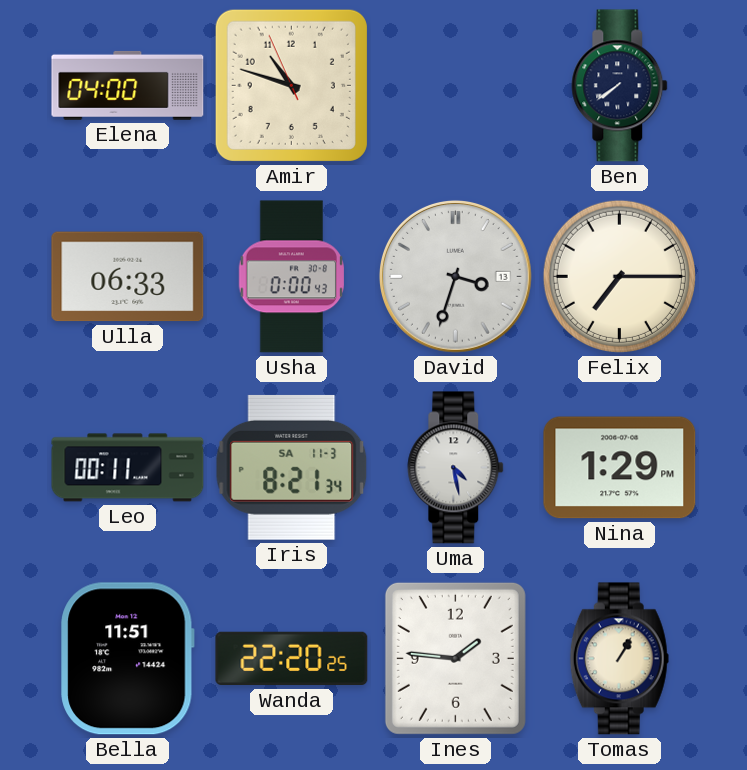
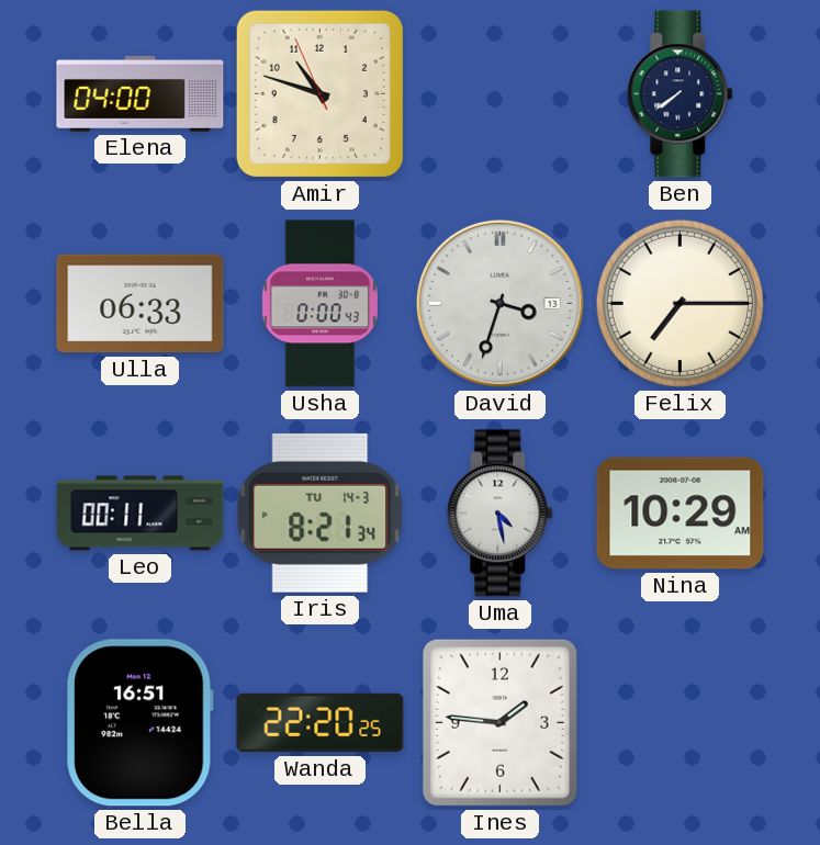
Iris date: SA 11-3 -> TU 14-3
Nina: 1:29 -> 10:29
Bella: 11:51 -> 16:51
Tomas: 1:05 -> none
